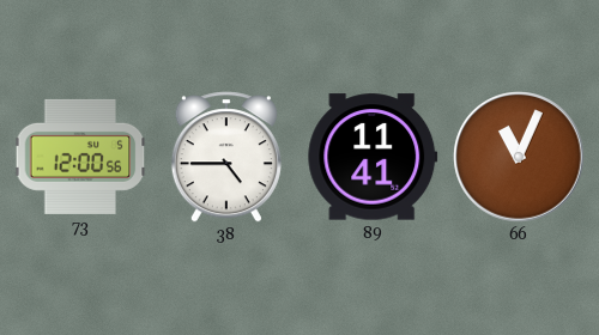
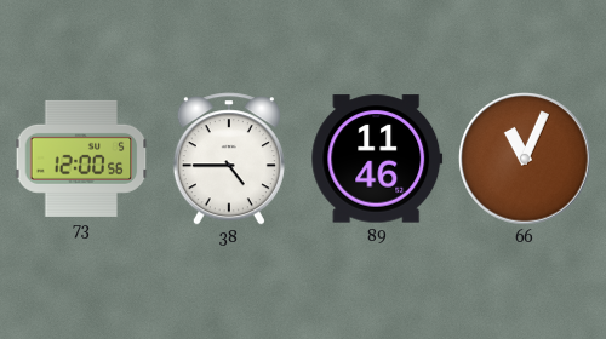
89: 11:41 -> 11:46
